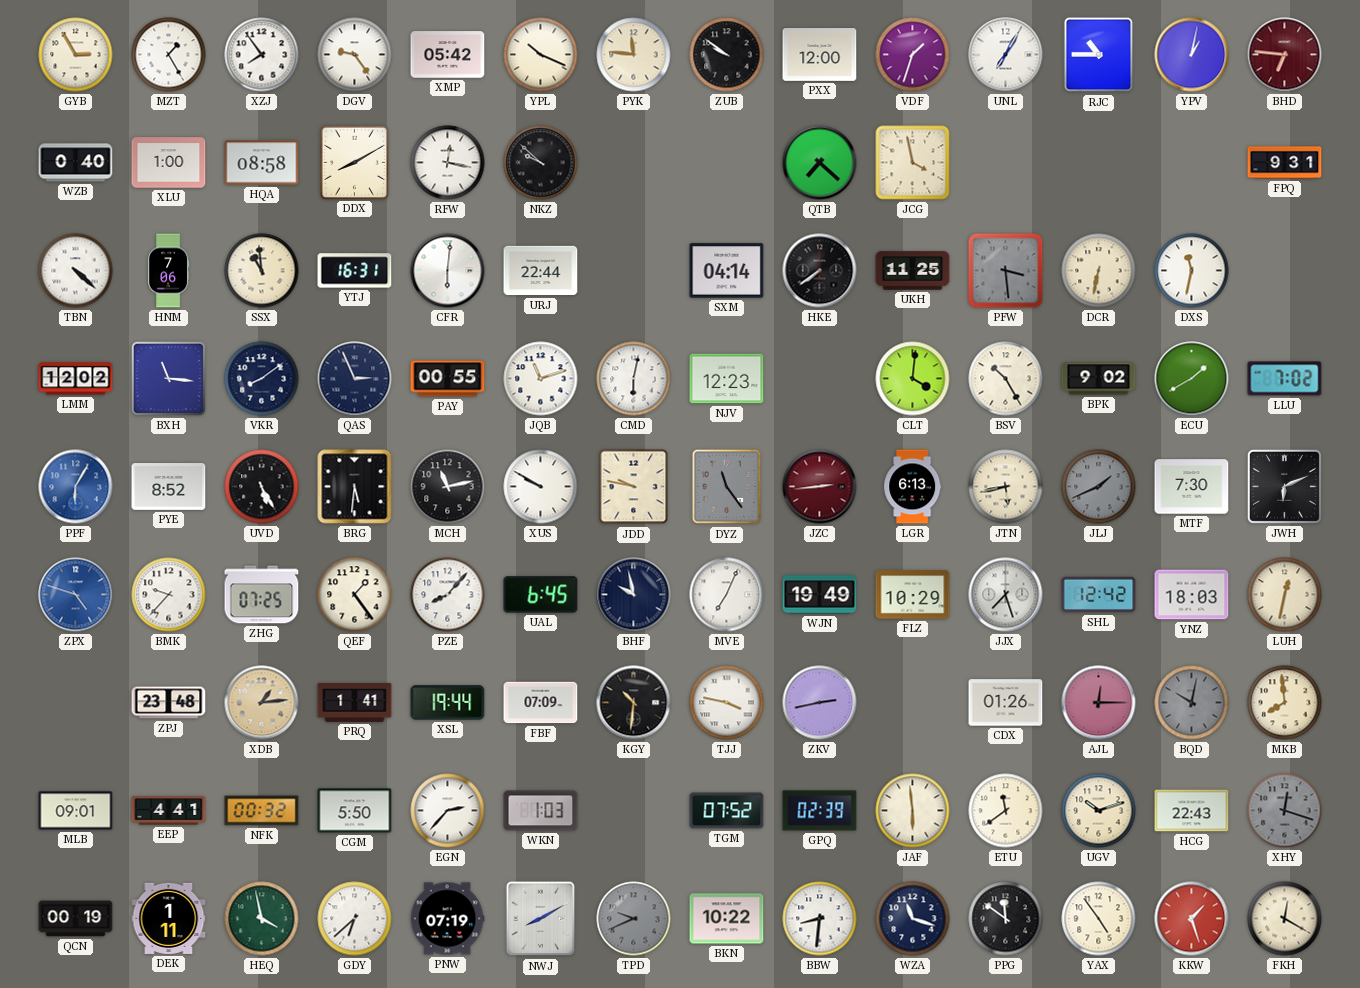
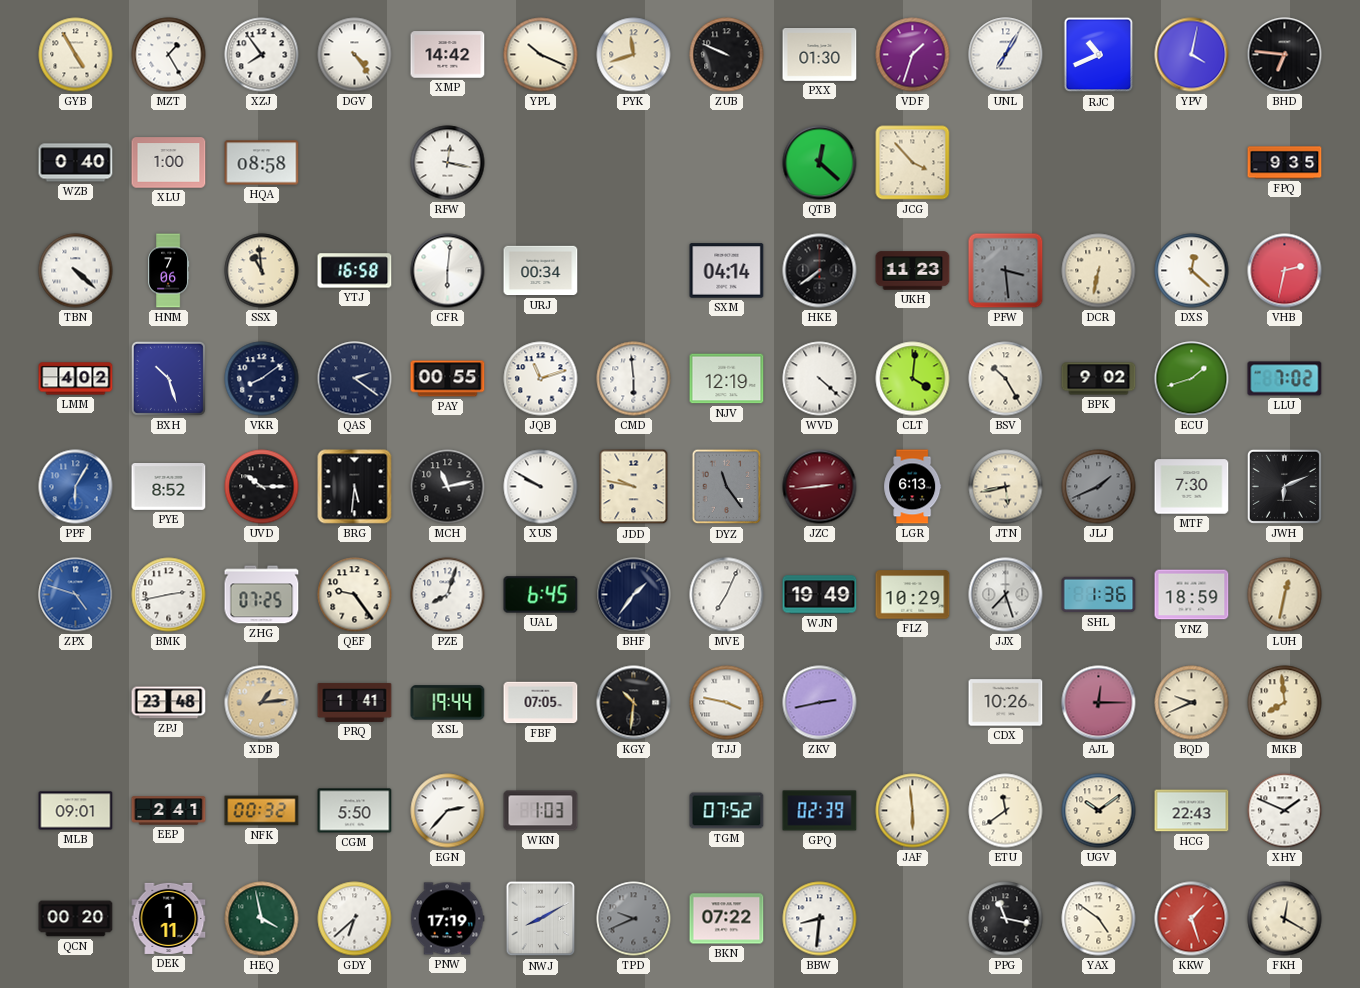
GYB: 2:55 -> 4:55
DGV: 9:24 -> 4:24
XMP: 05:42 -> 14:42
PYK: 11:46 -> 11:42
ZUB: 9:51 -> 9:49
PXX: 12:00 -> 01:30
RJC: 10:45 -> 10:41
YPV: 1:02 -> 4:02
BHD dial: burgundy -> black
DDX: 8:10 -> none
NKZ: 9:52 -> none
QTB: 7:22 -> 12:22
JCG: 3:58 -> 3:53
FPQ: 9:31 -> 9:35
YTJ: 16:31 -> 16:58
URJ: 22:44 -> 00:34
UKH: 11:25 -> 11:23
DXS: 11:32 -> 12:22
VHB: none -> 2:32
LMM: 12:02 -> 4:02
BXH: 11:16 -> 10:27
QAS: 2:56 -> 2:21
CMD: 6:02 -> 5:59
NJV: 12:23 -> 12:19
WVD: none -> 4:22
ECU: 1:40 -> 1:42
UVD: 5:25 -> 10:15
BMK: 9:37 -> 2:43
QEF: 1:24 -> 9:24
PZE: 8:07 -> 8:03
BHF: 9:58 -> 1:36
SHL: 12:42 -> 1:36
YNZ: 18:03 -> 18:59
FBF: 07:09 -> 07:05
CDX: 01:26 -> 10:26
BQD: 10:02 -> 9:41
BQD dial: grey -> cream
EEP: 4:41 -> 2:41
UGV: 10:12 -> 10:09
XHY: 12:18 -> 1:49
XHY dial: grey -> white
QCN: 00:19 -> 00:20
PNW: 07:19 -> 17:19
BKN: 10:22 -> 07:22
WZA: 11:18 -> none
PPG: 11:51 -> 11:17
YAX: 4:54 -> 4:51
